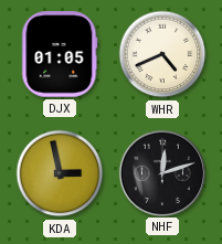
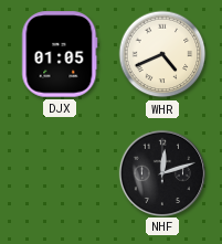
KDA: 2:58 -> none
